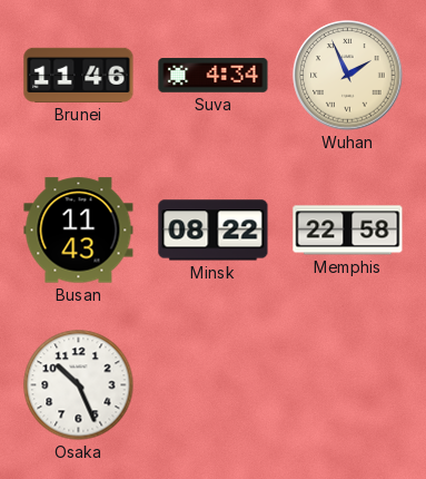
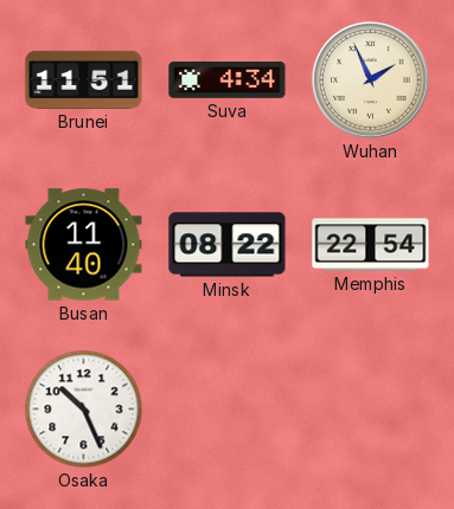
Brunei: 11:46 -> 11:51
Busan: 11:43 -> 11:40
Memphis: 22:58 -> 22:54
